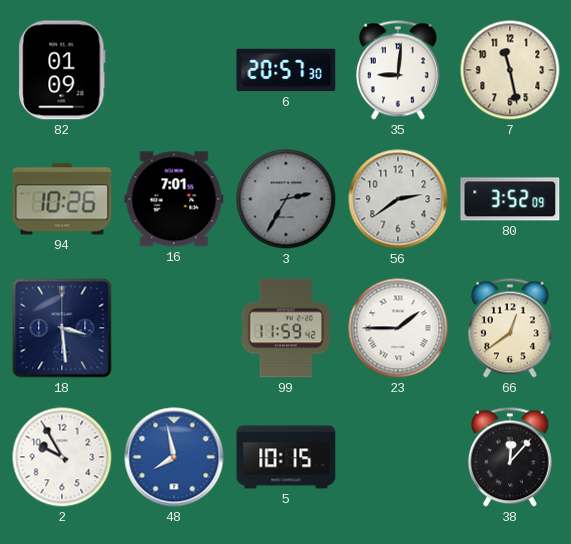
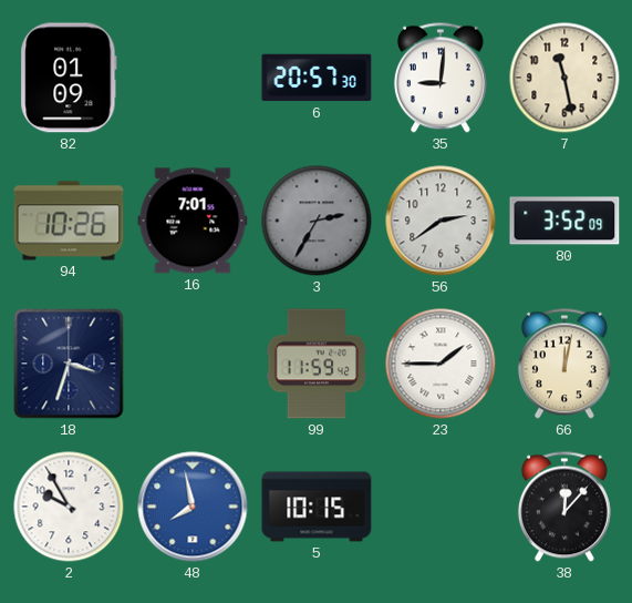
18: 3:29 -> 3:33
66: 12:39 -> 12:02
